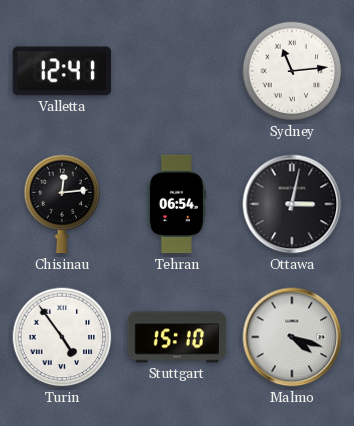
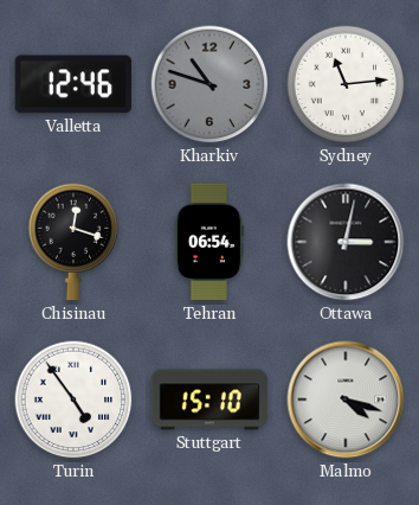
Valletta: 12:41 -> 12:46
Kharkiv: none -> 10:48
Chisinau: 12:14 -> 12:18
